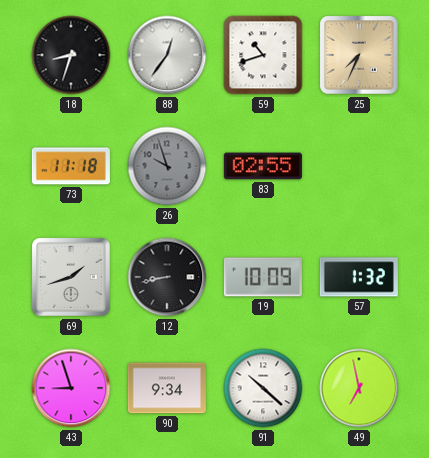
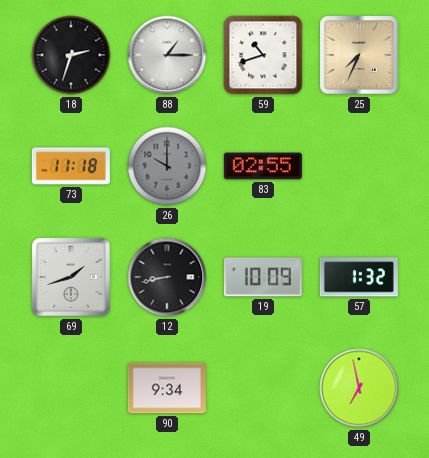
18: 8:33 -> 2:33
88: 12:36 -> 1:15
26: 9:57 -> 10:00
43: 8:57 -> none
91: 10:22 -> none
